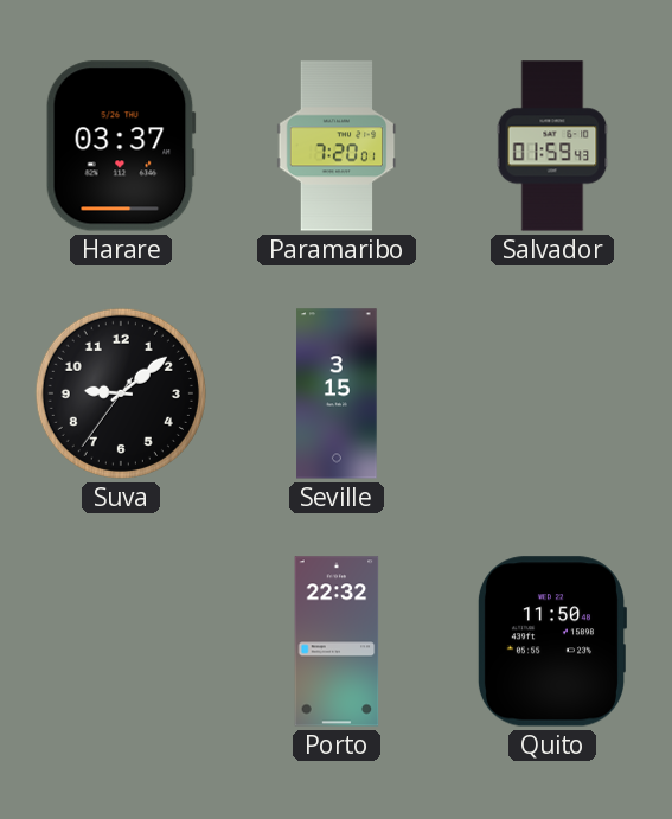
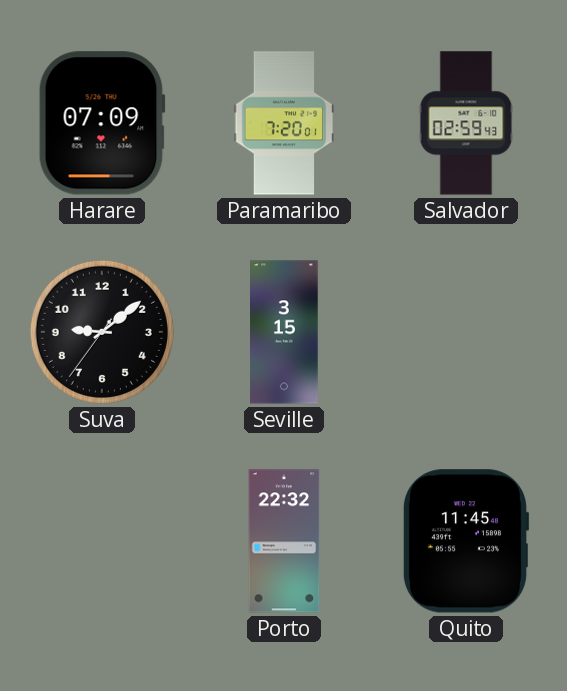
Harare: 03:37 -> 07:09
Salvador: 01:59 -> 02:59
Quito: 11:50 -> 11:45
